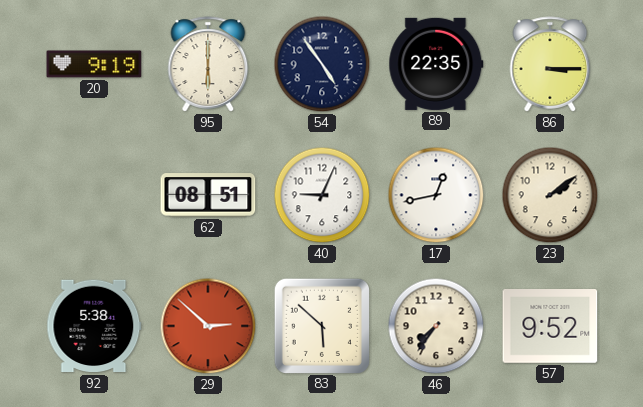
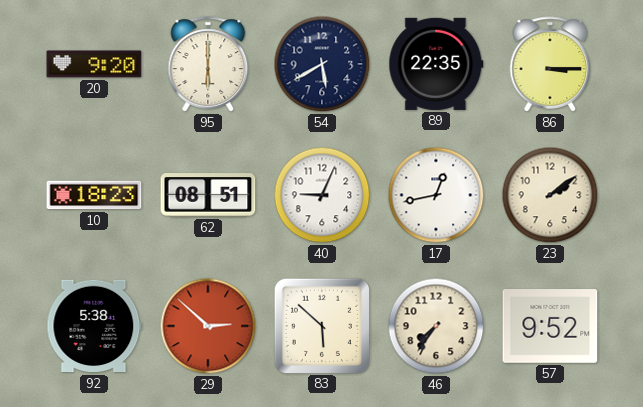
20: 9:19 -> 9:20
54: 4:54 -> 5:40
10: none -> 18:23
